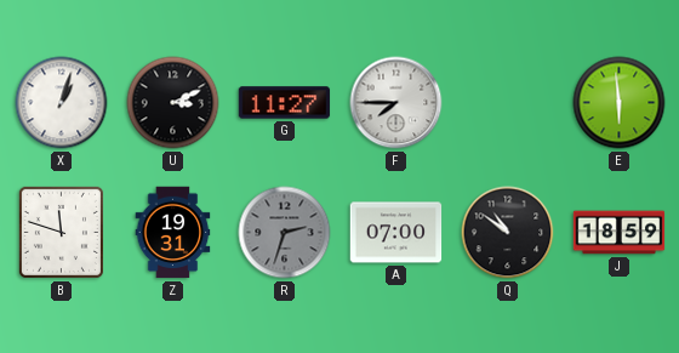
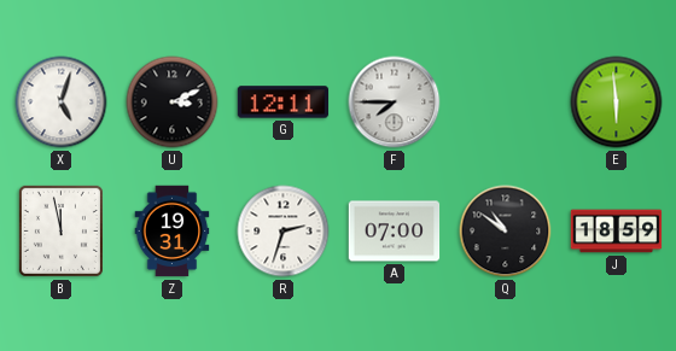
X: 1:03 -> 5:03
G: 11:27 -> 12:11
B: 11:48 -> 11:58
R dial: grey -> white
